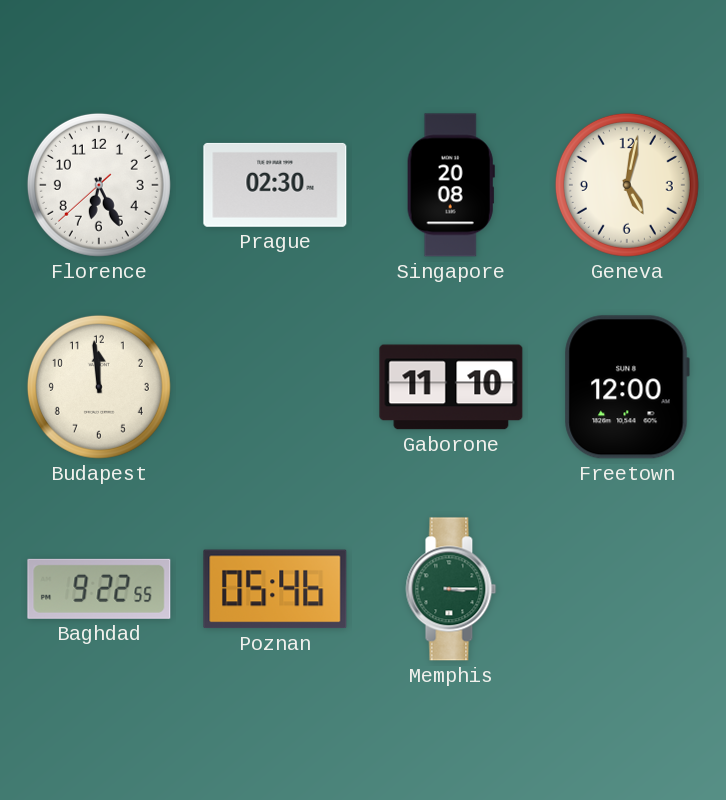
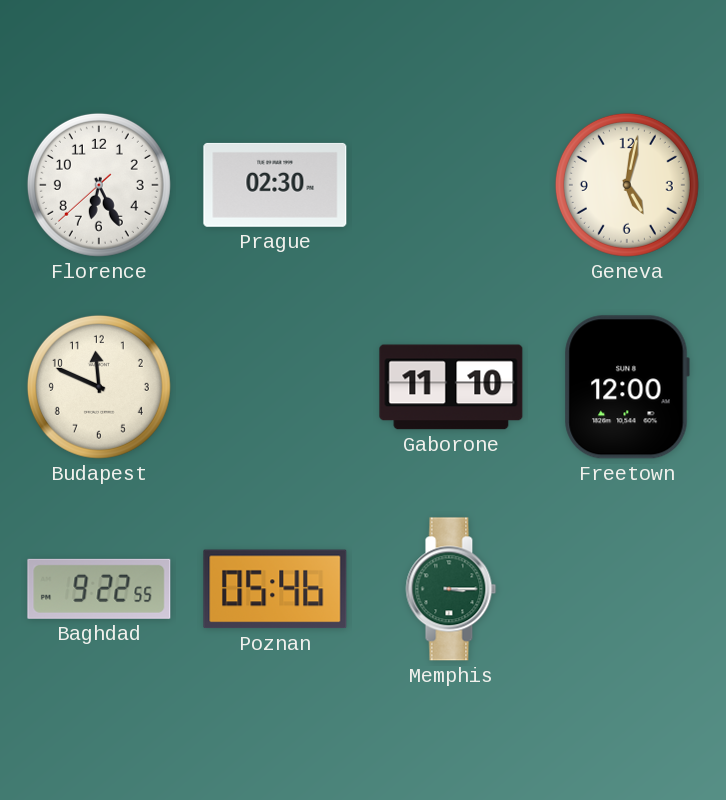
Singapore: 20:08 -> none
Budapest: 11:59 -> 11:49
